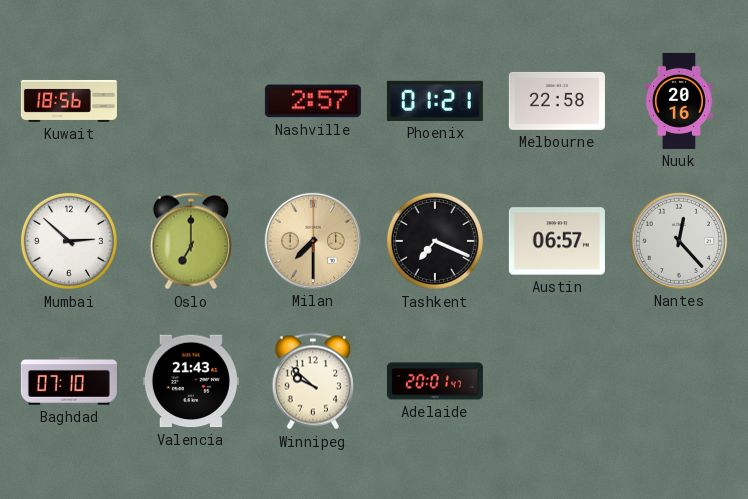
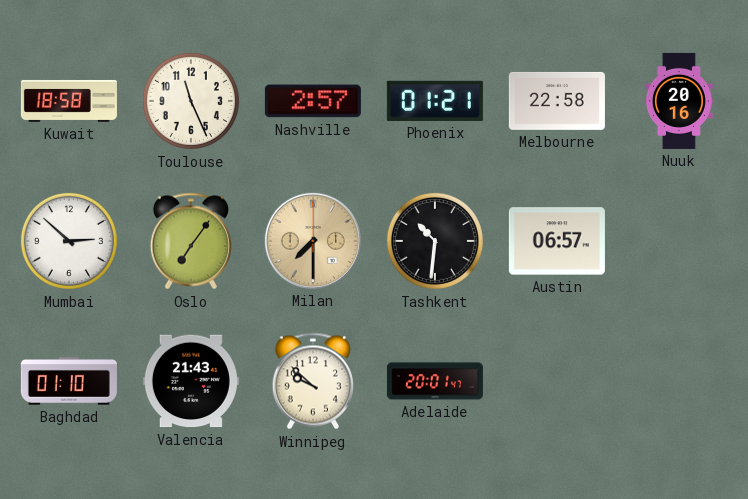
Kuwait: 18:56 -> 18:58
Toulouse: none -> 11:26
Oslo: 7:00 -> 7:06
Tashkent: 7:19 -> 10:31
Nantes: 12:23 -> none
Baghdad: 07:10 -> 01:10
